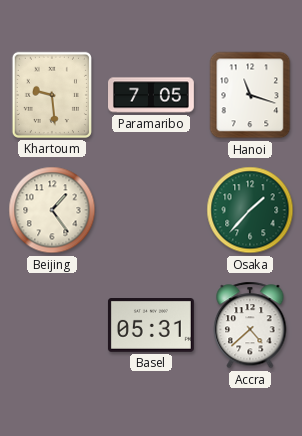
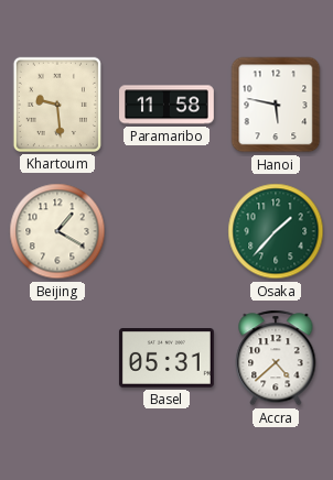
Paramaribo: 7:05 -> 11:58
Hanoi: 11:18 -> 5:47
Beijing: 1:24 -> 1:20
